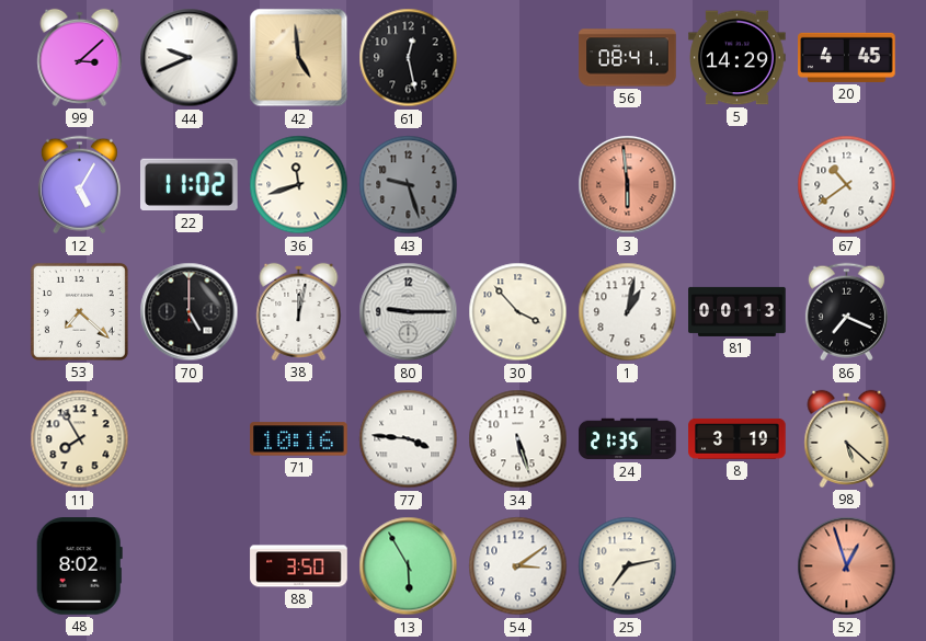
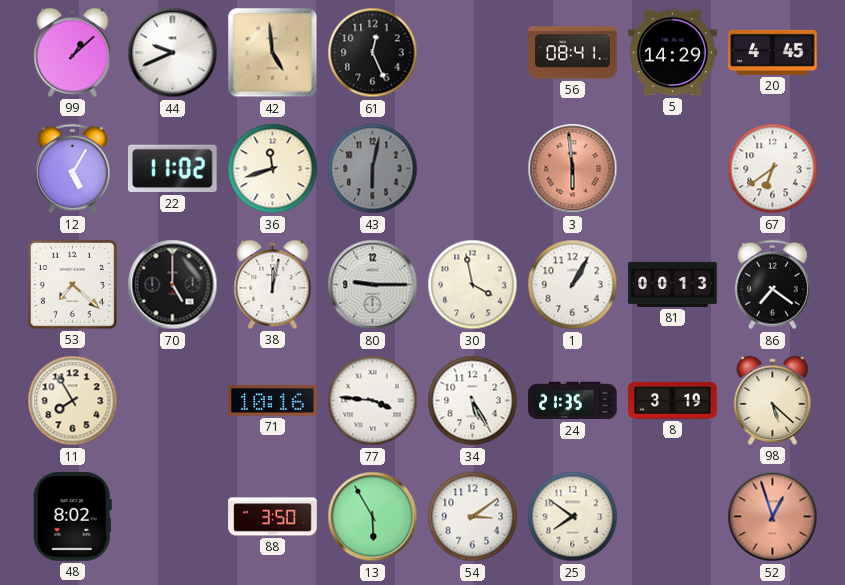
99: 3:08 -> 1:08
61: 12:28 -> 12:26
43: 9:27 -> 6:02
67: 10:39 -> 6:39
30: 3:53 -> 3:58
1: 1:02 -> 1:05
86: 7:19 -> 7:21
34: 5:27 -> 5:25
25: 7:13 -> 7:51
